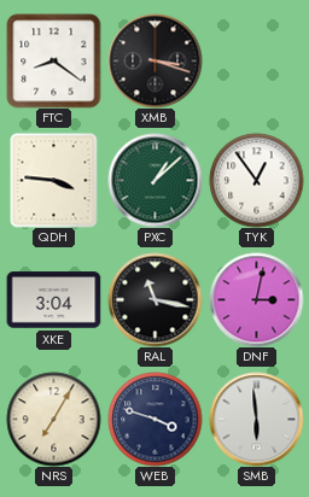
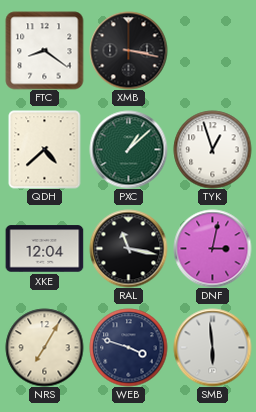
XMB: 3:18 -> 3:17
QDH: 3:46 -> 4:38
TYK: 12:54 -> 12:57
XKE: 3:04 -> 12:04
